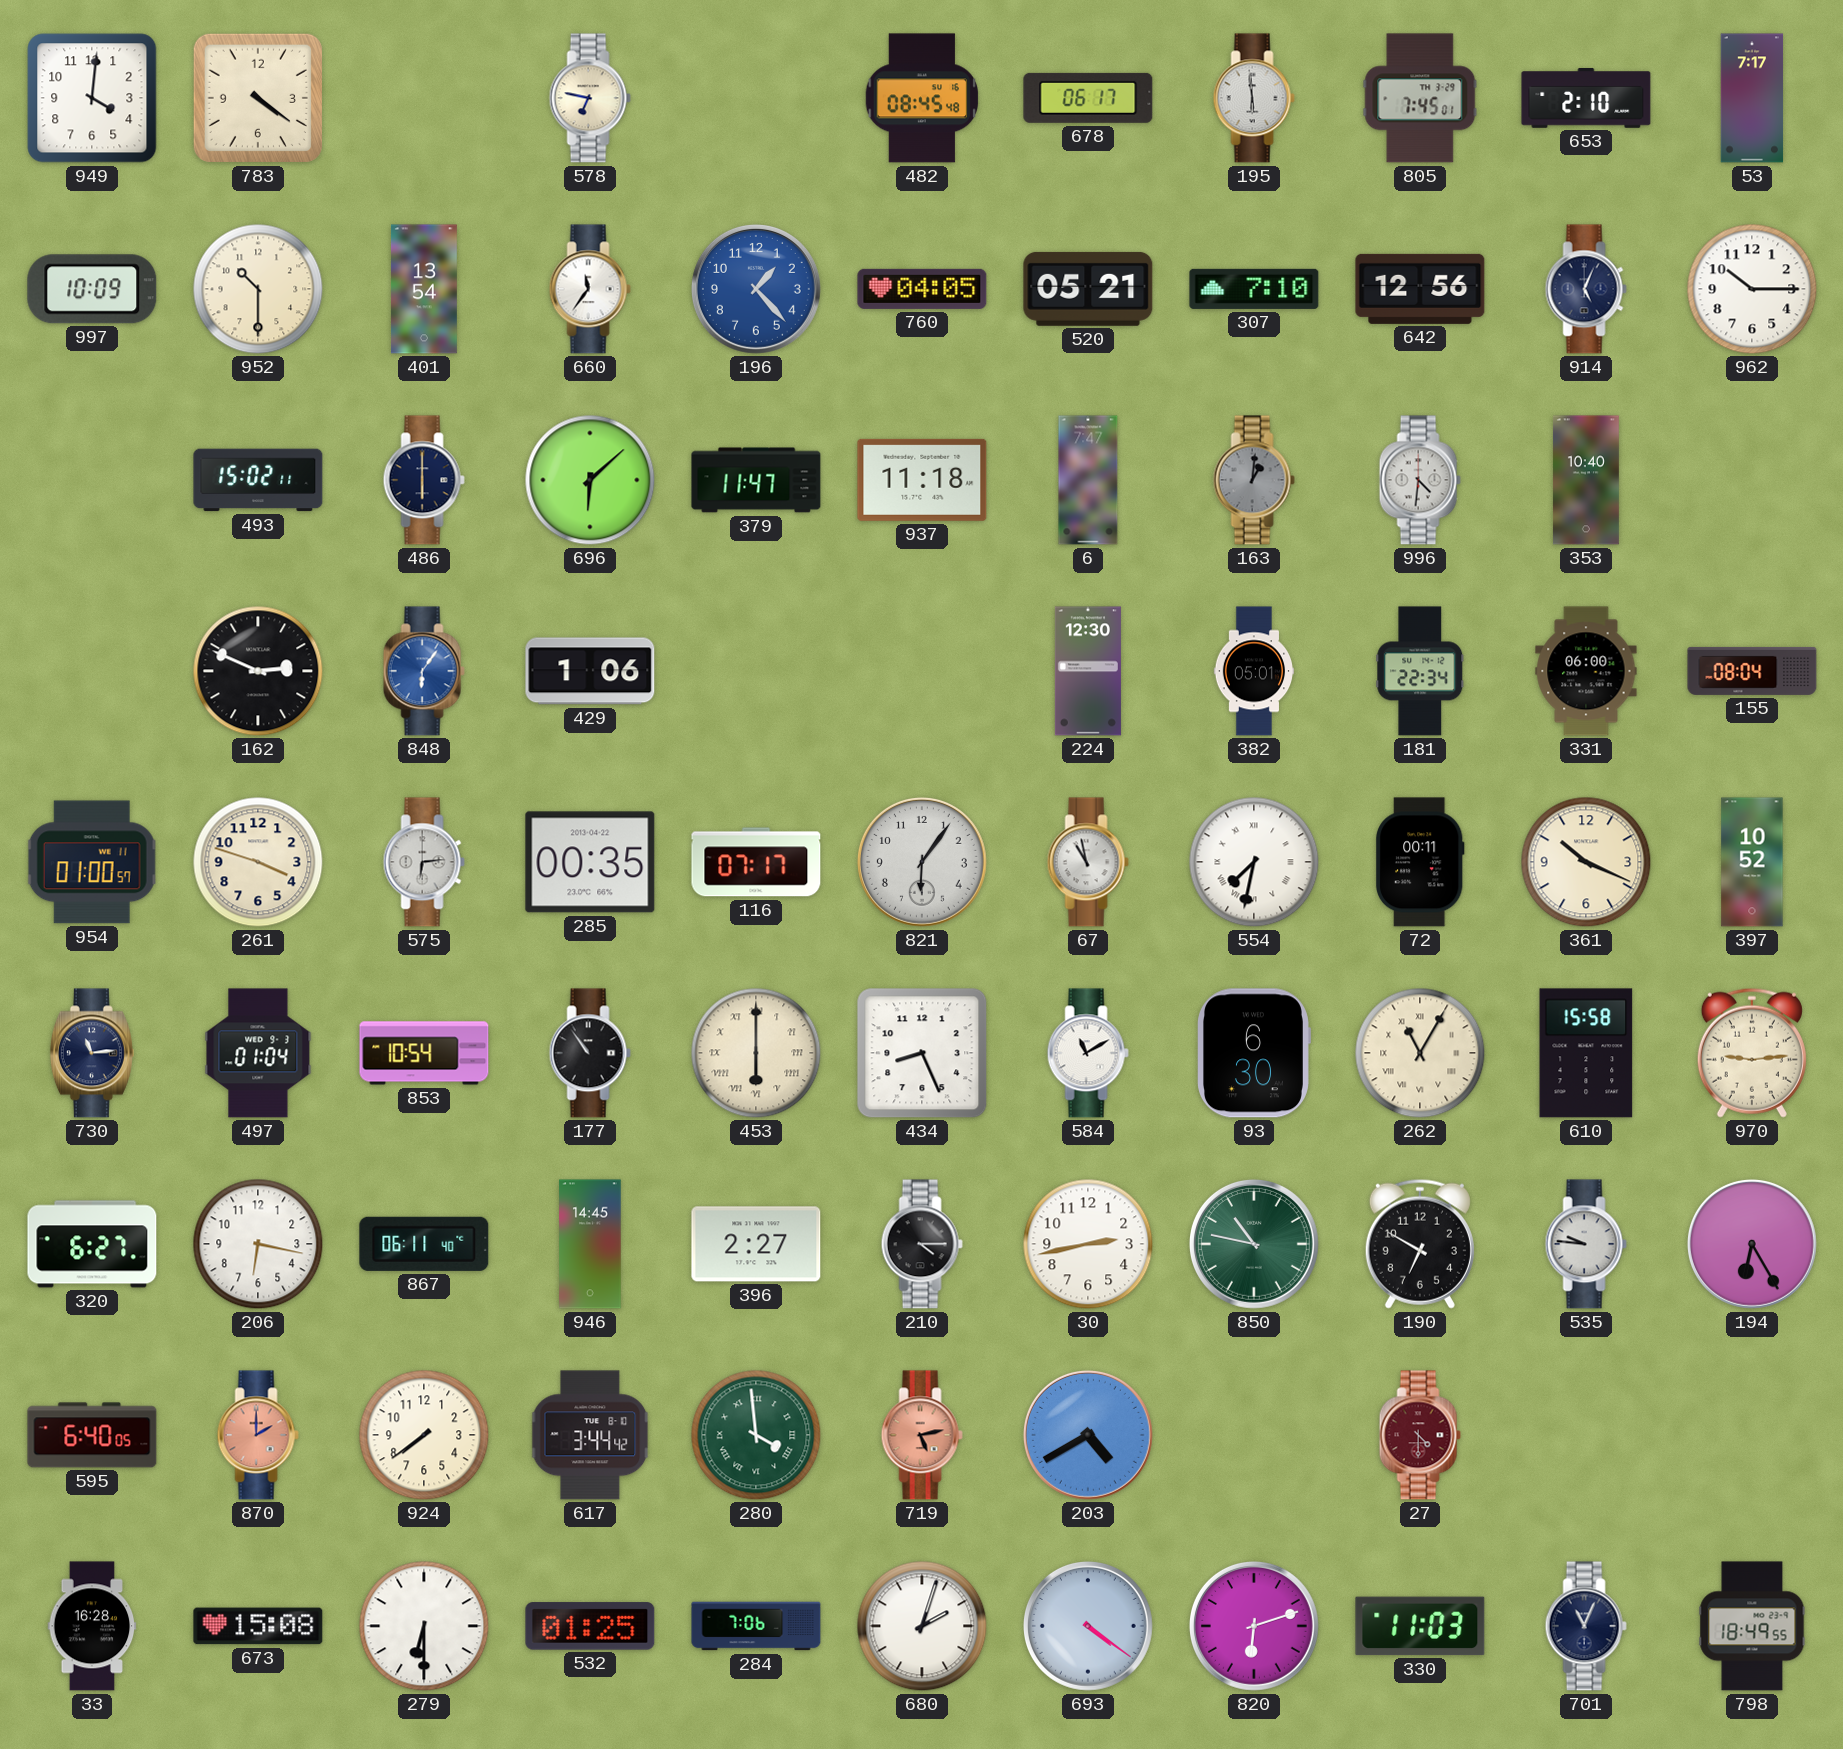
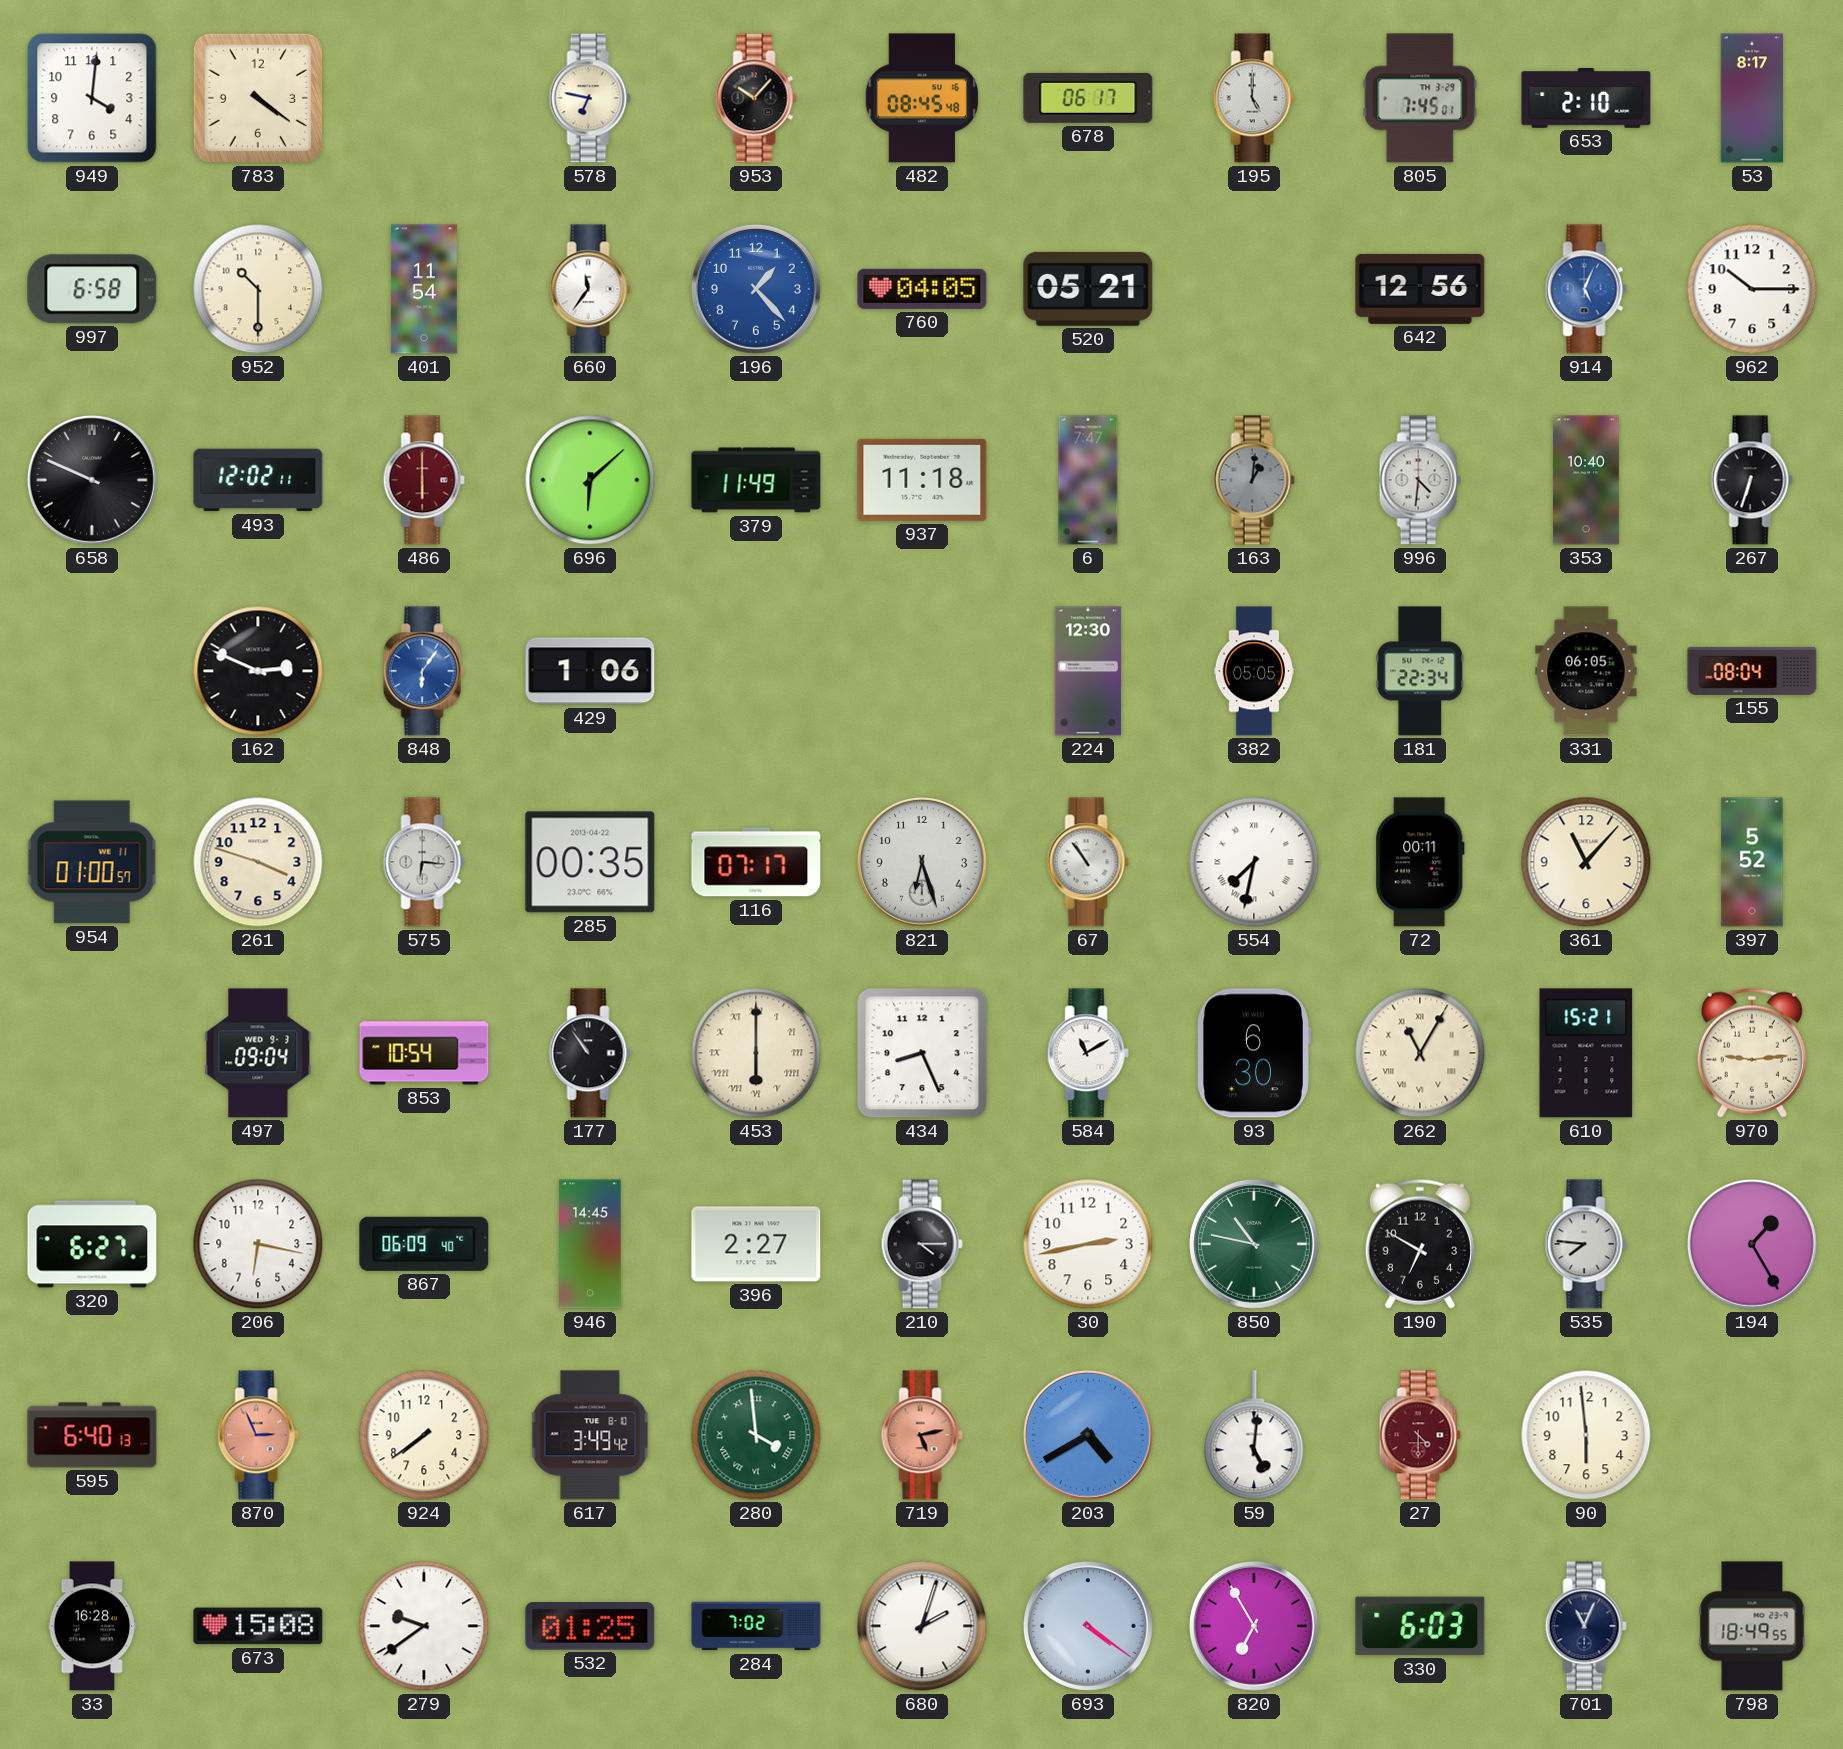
953: none -> 10:07
195: 5:59 -> 5:00
53: 7:17 -> 8:17
997: 10:09 -> 6:58
401: 13:54 -> 11:54
307: 7:10 -> none
914 dial: navy -> blue
658: none -> 9:49
493: 15:02 -> 12:02
486 dial: navy -> burgundy
379: 11:47 -> 11:49
267: none -> 6:33
382: 05:01 -> 05:05
331: 06:00 -> 06:05
575: 6:14 -> 6:16
821: 6:06 -> 6:27
67: 10:58 -> 10:54
361: 10:19 -> 11:07
397: 10:52 -> 5:52
730: 11:14 -> none
497: 01:04 -> 09:04
610: 15:58 -> 15:21
867: 06:11 -> 06:09
535: 9:46 -> 7:46
194: 6:25 -> 1:25
595: 6:40:05 -> 6:40:13
870: 2:00 -> 2:56
617: 3:44 -> 3:49
59: none -> 5:01
90: none -> 5:59
279: 6:30 -> 9:39
284: 7:06 -> 7:02
820: 6:12 -> 6:55
330: 11:03 -> 6:03
